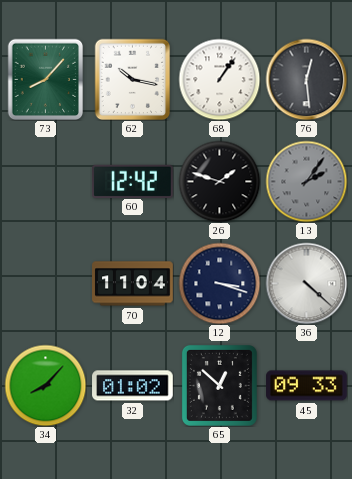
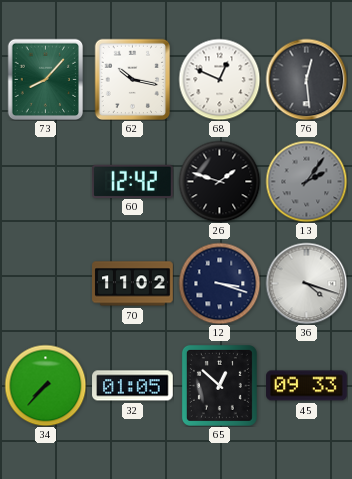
68: 1:06 -> 12:49
70: 11:04 -> 11:02
36: 4:22 -> 4:18
34: 8:07 -> 7:37
32: 01:02 -> 01:05
